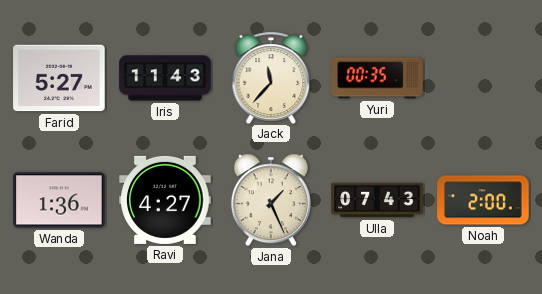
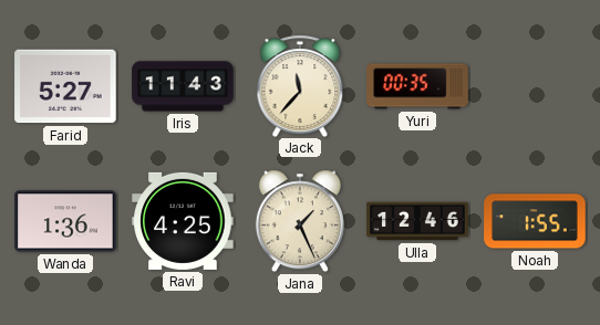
Ravi: 4:27 -> 4:25
Ulla: 07:43 -> 12:46
Noah: 2:00 -> 1:55
